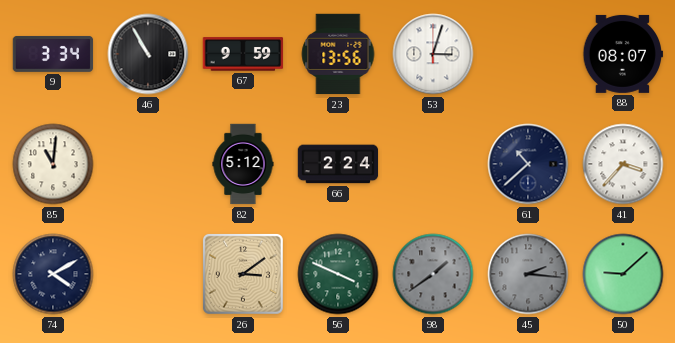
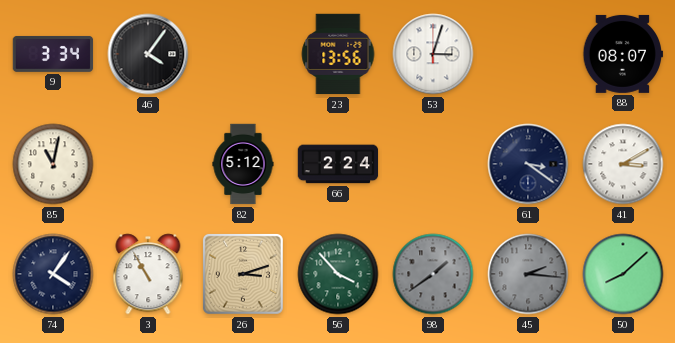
46: 10:55 -> 4:06
67: 9:59 -> none
85: 11:01 -> 11:02
61: 10:38 -> 3:21
41: 3:37 -> 3:10
74: 4:10 -> 4:06
3: none -> 10:55
26: 3:09 -> 3:12
56: 3:49 -> 3:53
50: 9:08 -> 8:08
